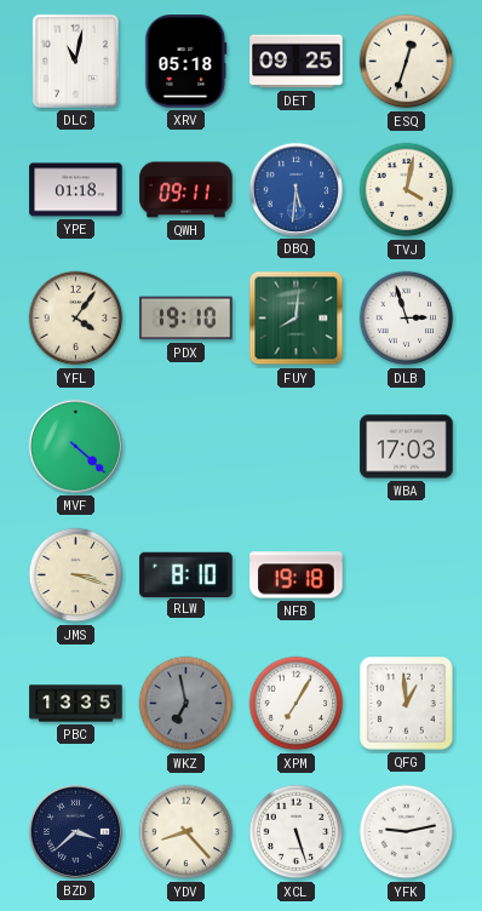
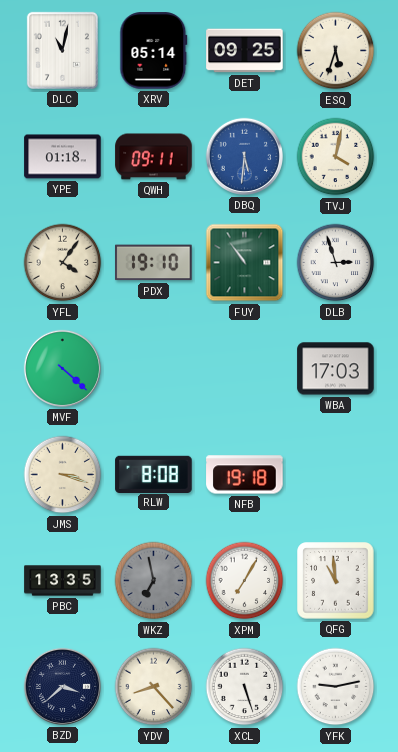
XRV: 05:18 -> 05:14
ESQ: 12:33 -> 5:33
FUY: 8:01 -> 10:54
RLW: 8:10 -> 8:08
QFG: 12:59 -> 10:59
